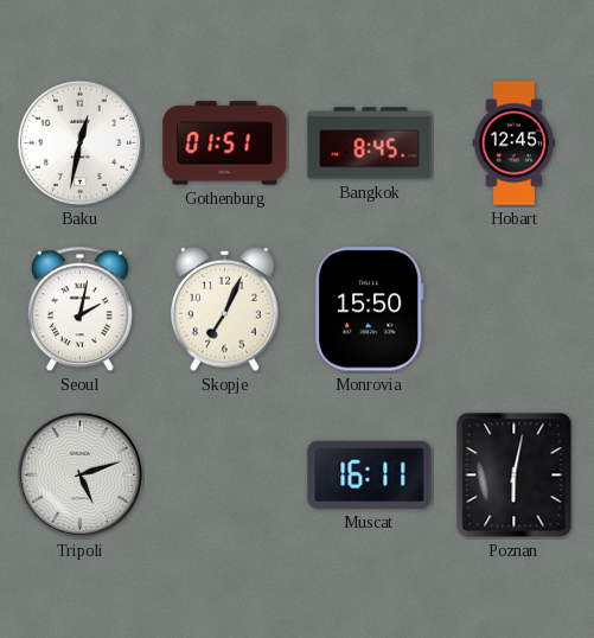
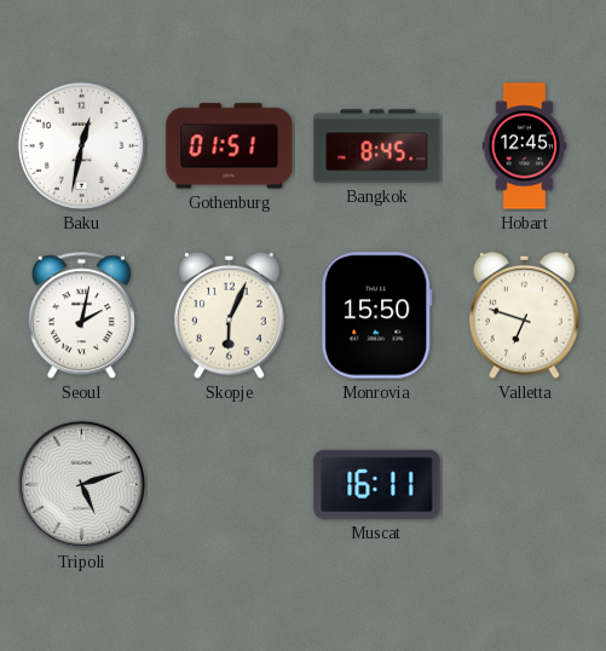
Skopje: 7:04 -> 6:04
Valletta: none -> 6:48
Poznan: 6:02 -> none
